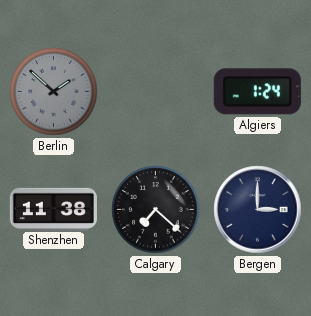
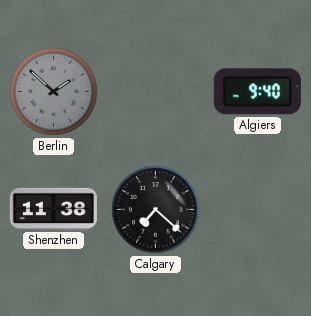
Algiers: 1:24 -> 9:40
Bergen: 3:00 -> none
